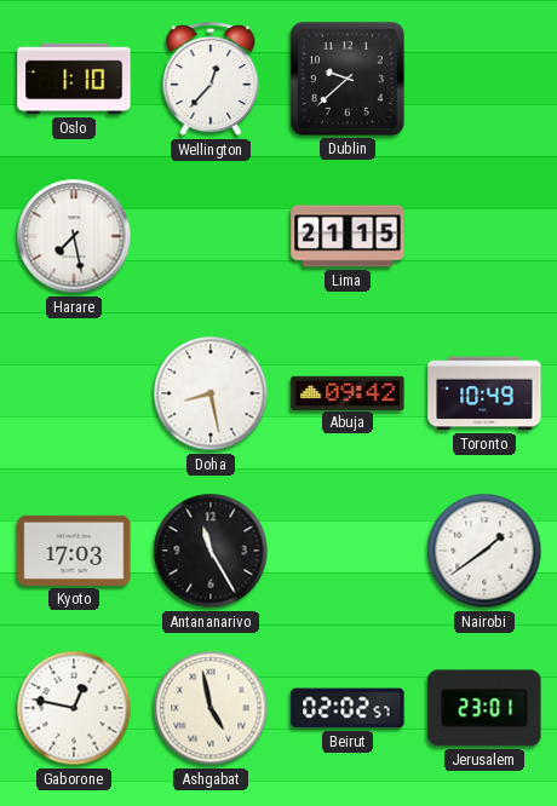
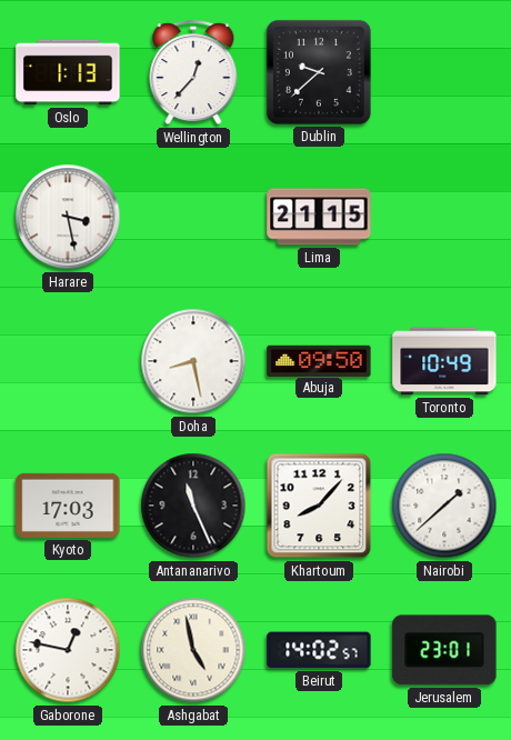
Oslo: 1:10 -> 1:13
Harare: 7:28 -> 3:28
Abuja: 09:42 -> 09:50
Antananarivo: 11:25 -> 11:26
Khartoum: none -> 8:07
Nairobi: 1:39 -> 1:38
Beirut: 02:02 -> 14:02
